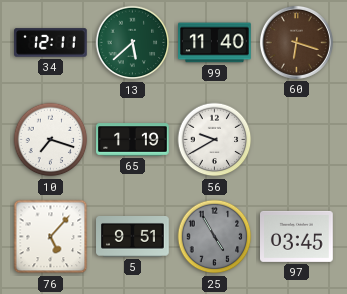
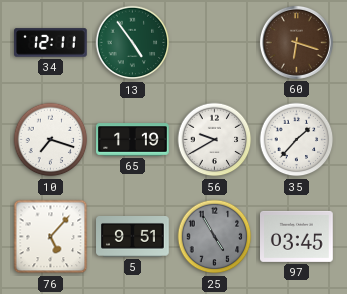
13: 5:38 -> 4:54
99: 11:40 -> none
35: none -> 1:37
